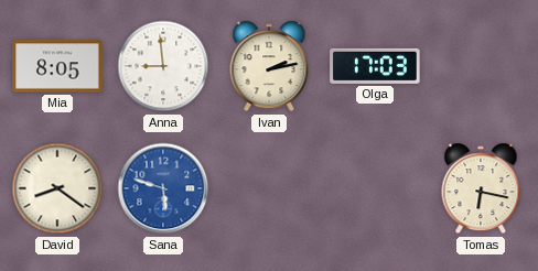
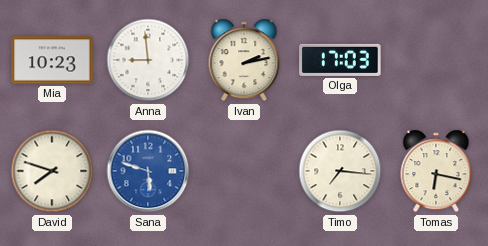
Mia: 8:05 -> 10:23
David: 8:21 -> 7:48
Timo: none -> 7:16
